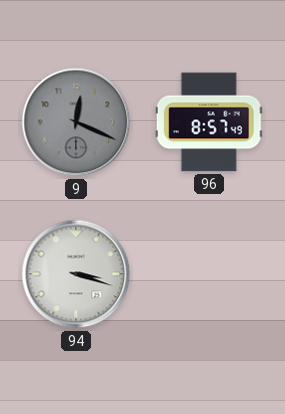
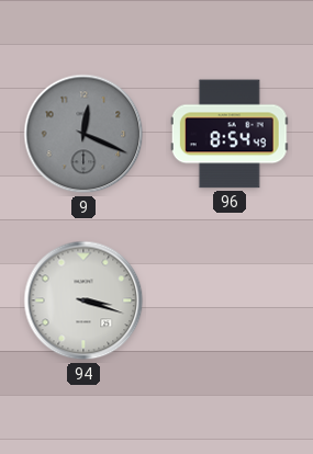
96: 8:57 -> 8:54
